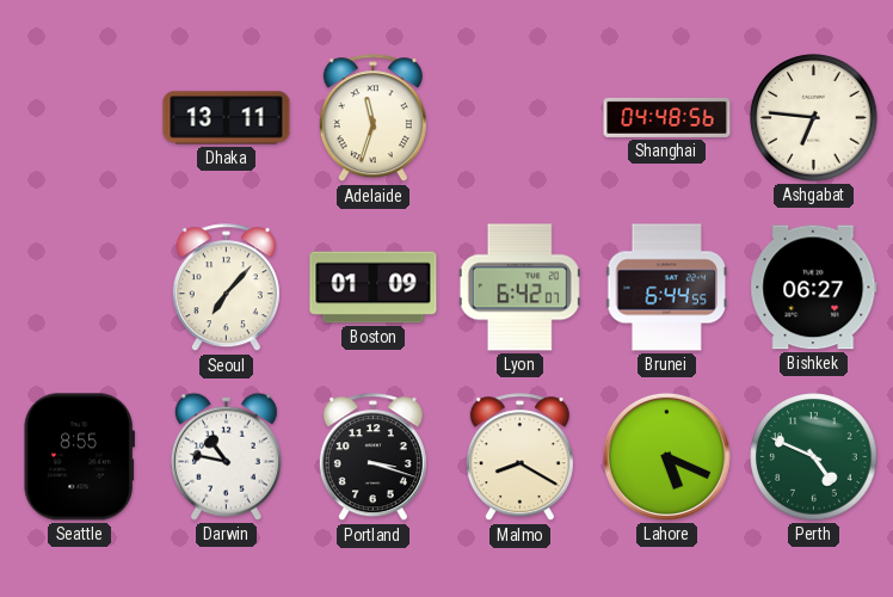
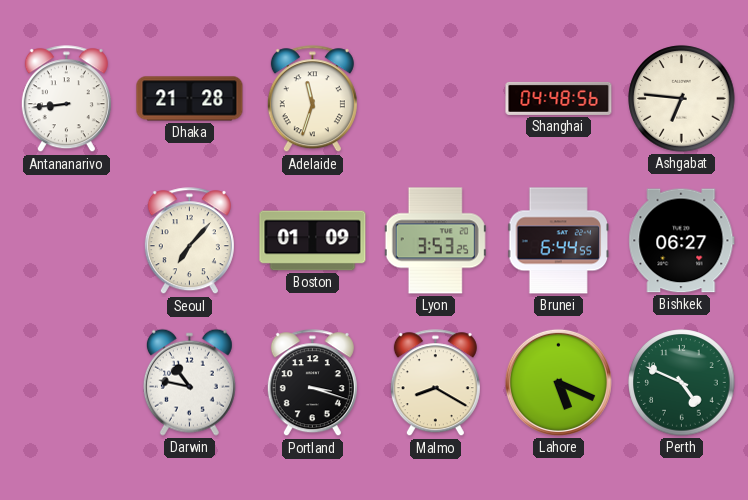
Antananarivo: none -> 8:44
Dhaka: 13:11 -> 21:28
Lyon: 6:42 -> 3:53
Seattle: 8:55 -> none
